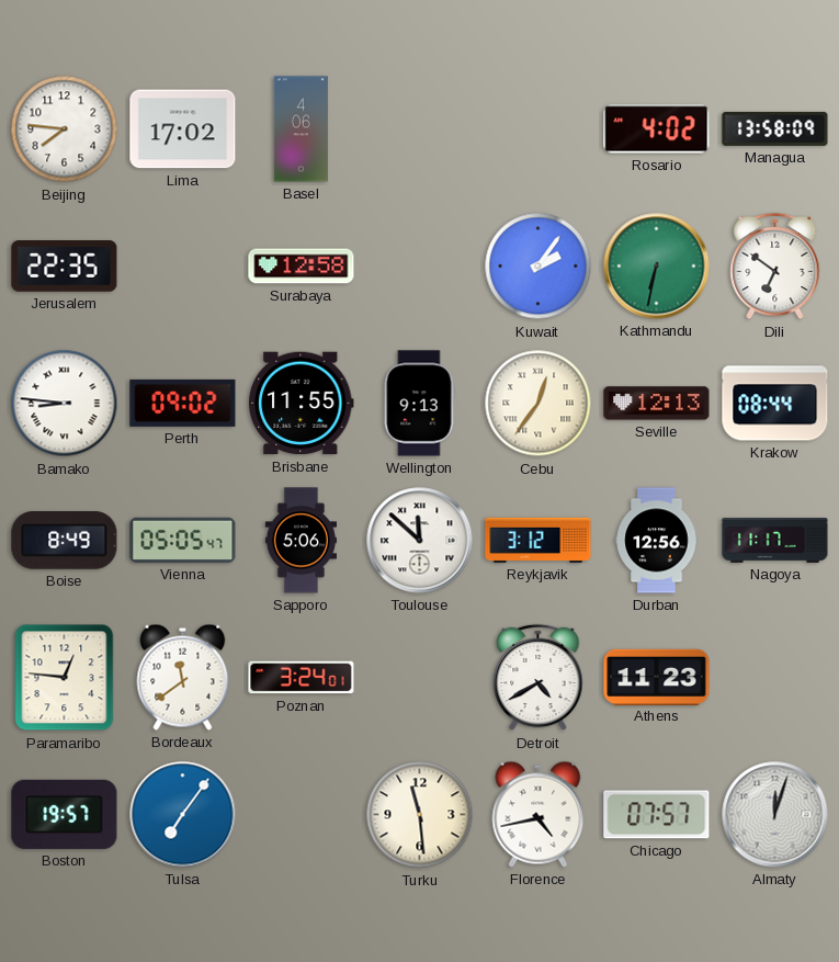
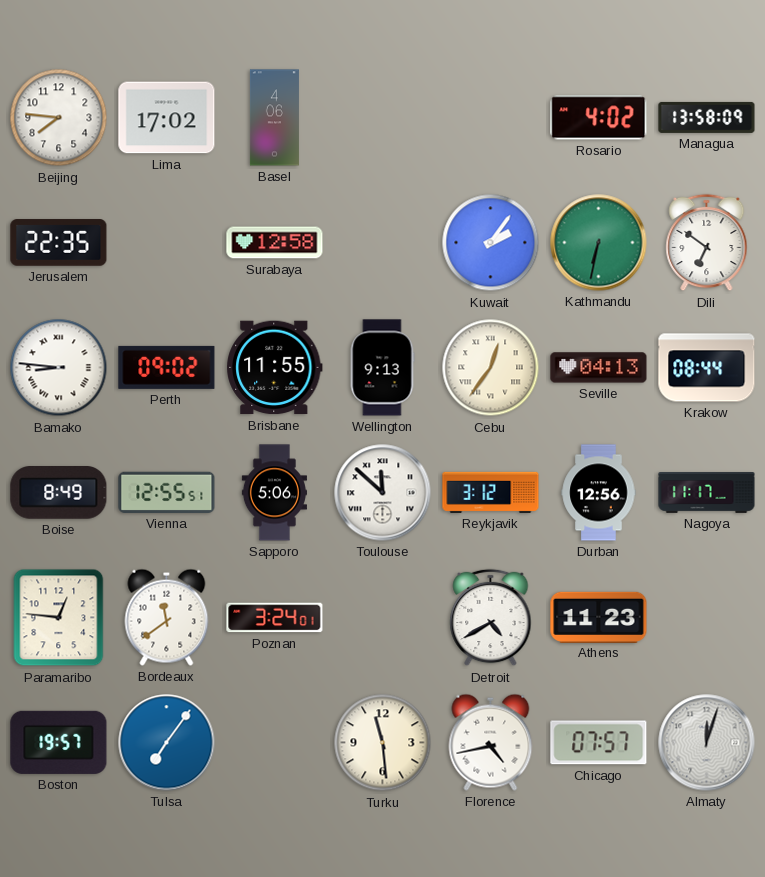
Seville: 12:13 -> 04:13
Vienna: 05:05 -> 12:55
